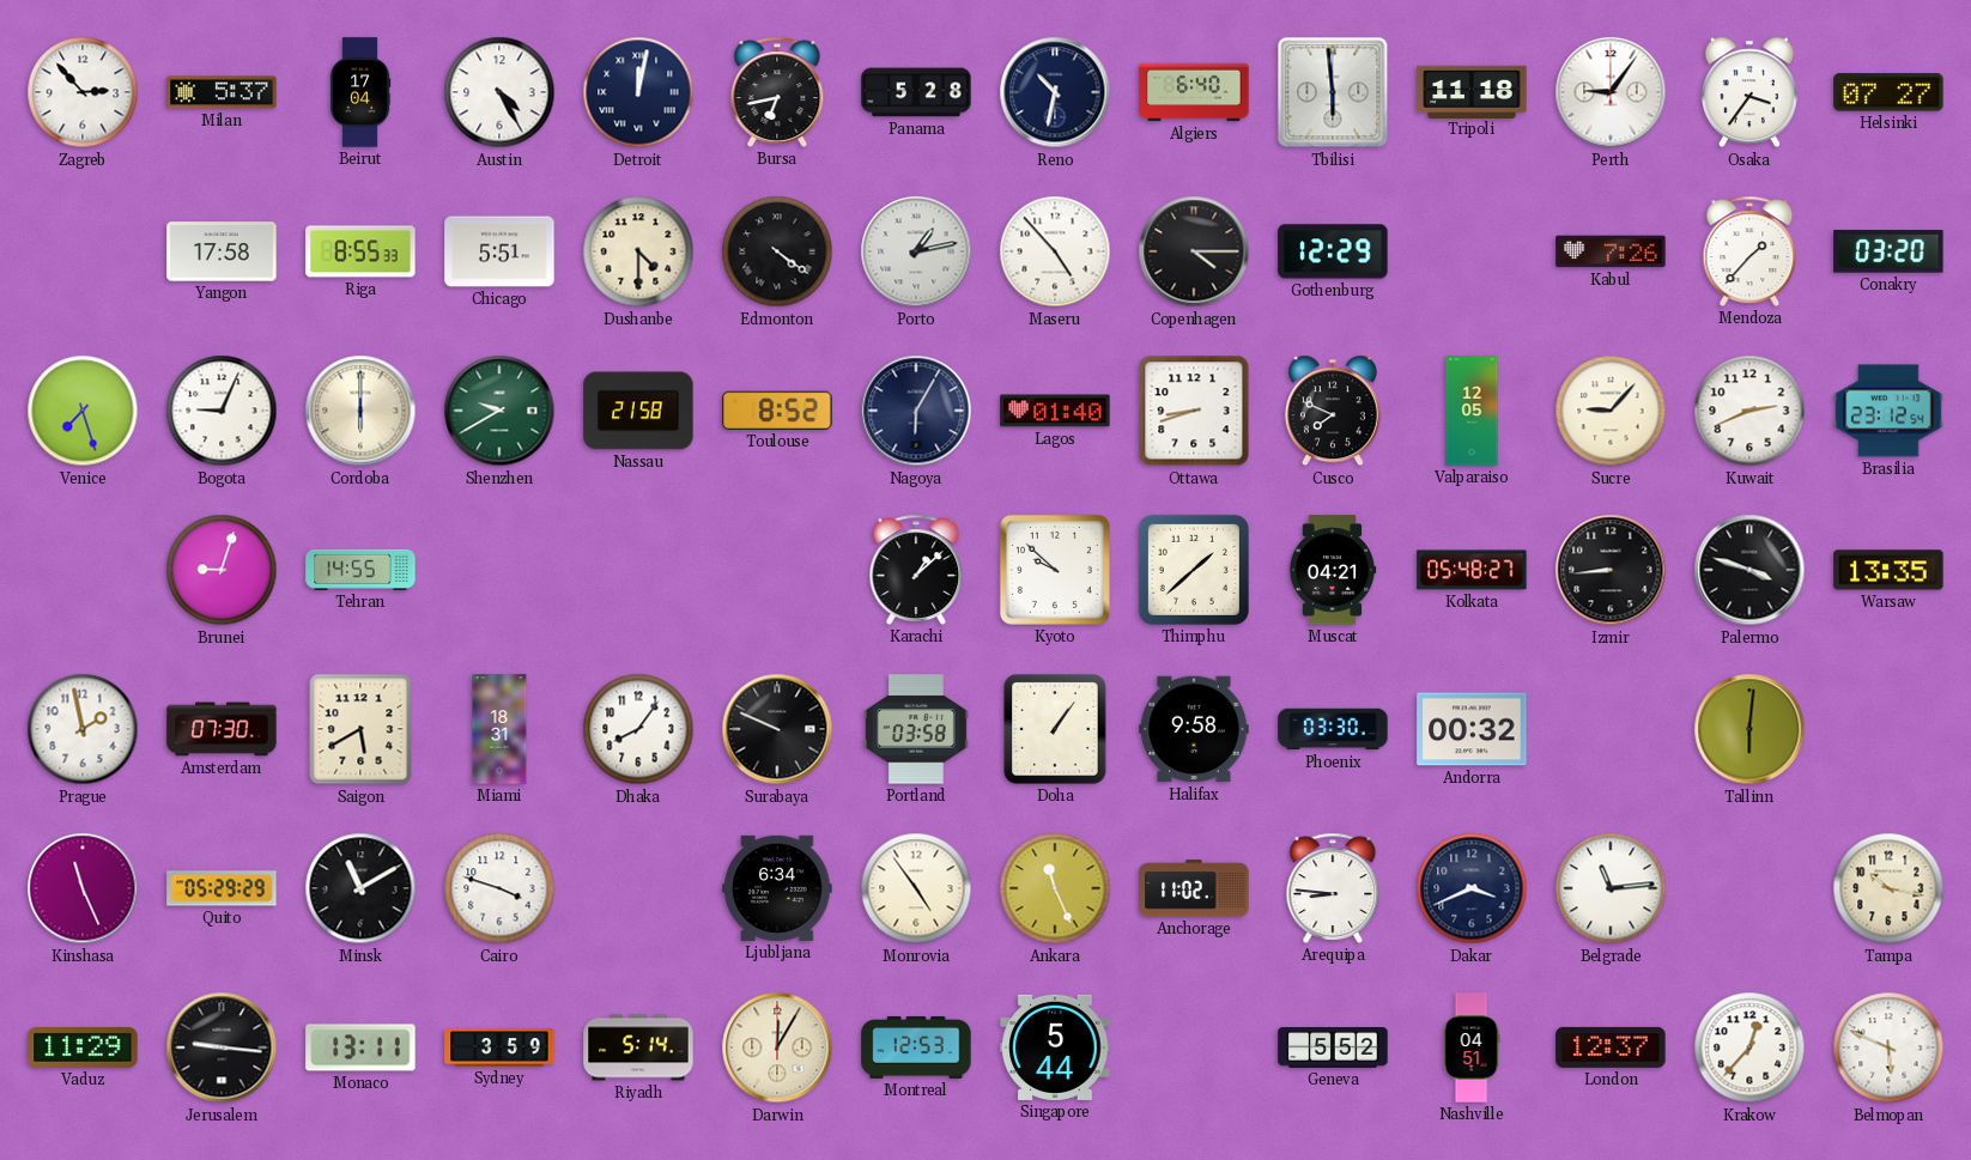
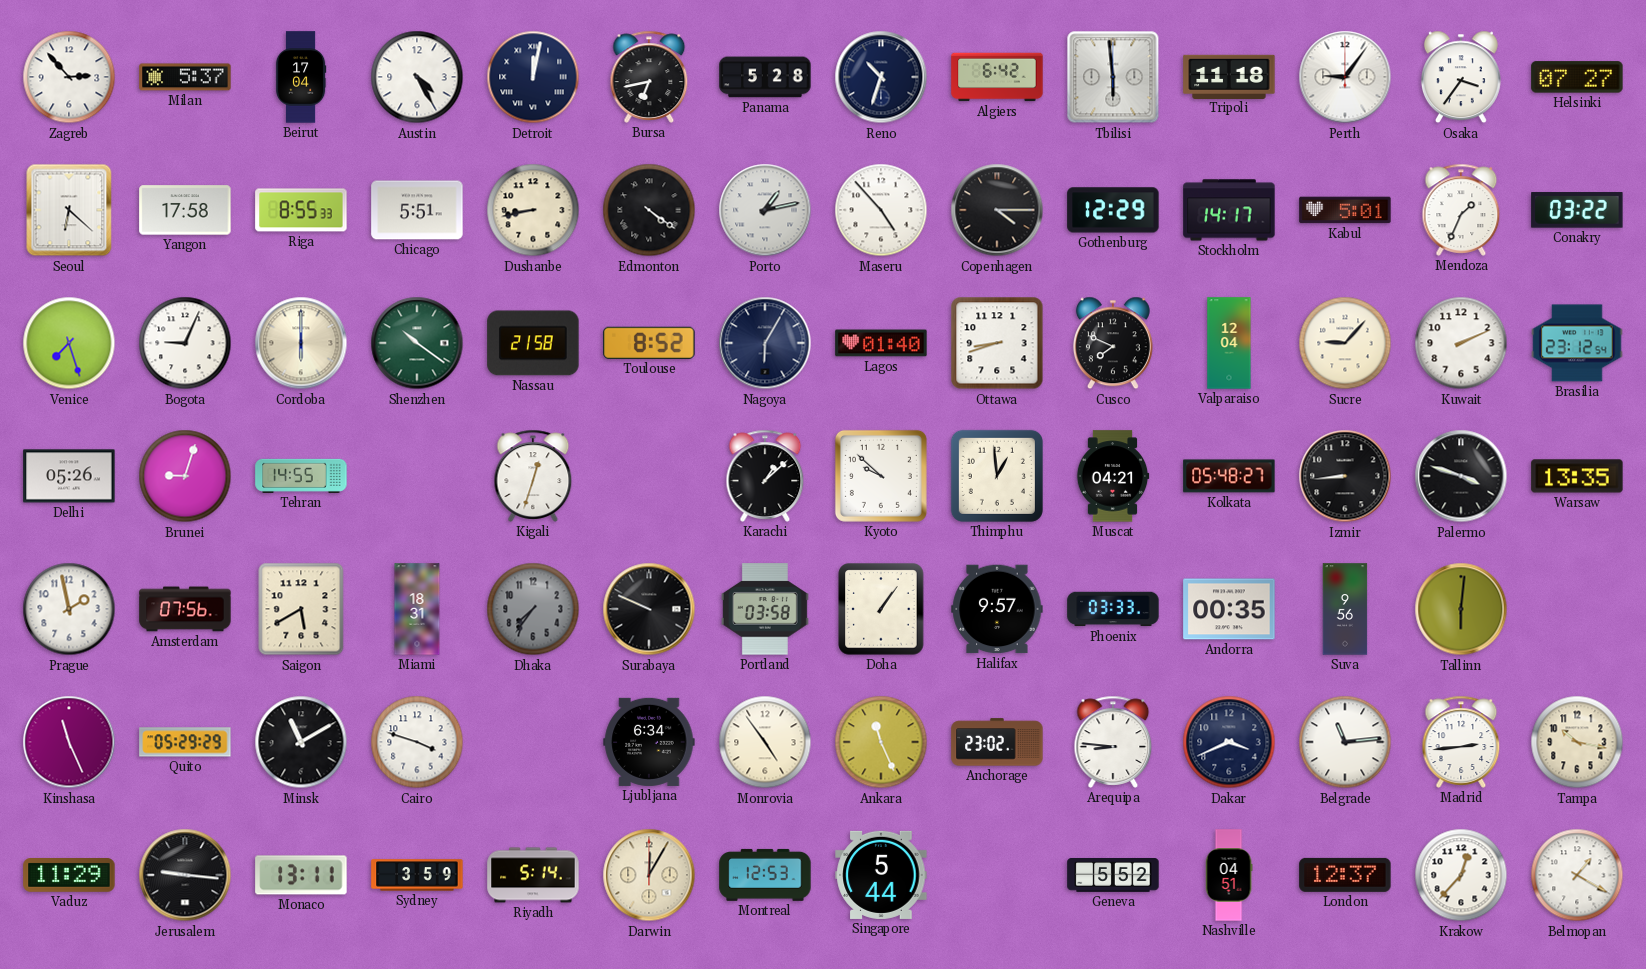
Reno: 10:32 -> 10:33
Algiers: 6:40 -> 6:42
Seoul: none -> 6:22
Dushanbe: 4:30 -> 8:43
Stockholm: none -> 14:17
Kabul: 7:26 -> 5:01
Mendoza: 1:37 -> 1:34
Conakry: 03:20 -> 03:22
Shenzhen: 9:40 -> 10:21
Valparaiso: 12:05 -> 12:04
Kuwait: 2:41 -> 2:11
Delhi: none -> 05:26
Kigali: none -> 12:33
Thimphu: 1:38 -> 12:59
Amsterdam: 07:30 -> 07:56
Dhaka: 8:06 -> 7:36
Dhaka dial: white -> grey
Halifax: 9:58 -> 9:57
Phoenix: 03:30 -> 03:33
Andorra: 00:32 -> 00:35
Suva: none -> 9:56
Anchorage: 11:02 -> 23:02
Madrid: none -> 2:44
Belmopan: 5:49 -> 1:20
